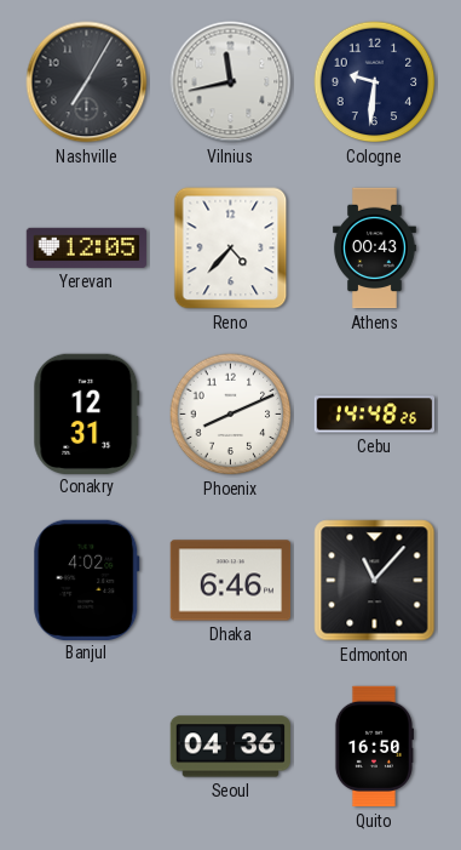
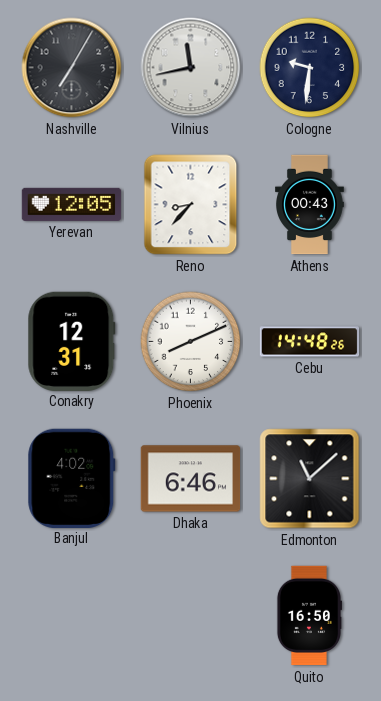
Reno: 4:37 -> 8:37
Edmonton: 11:07 -> 11:08
Seoul: 04:36 -> none
